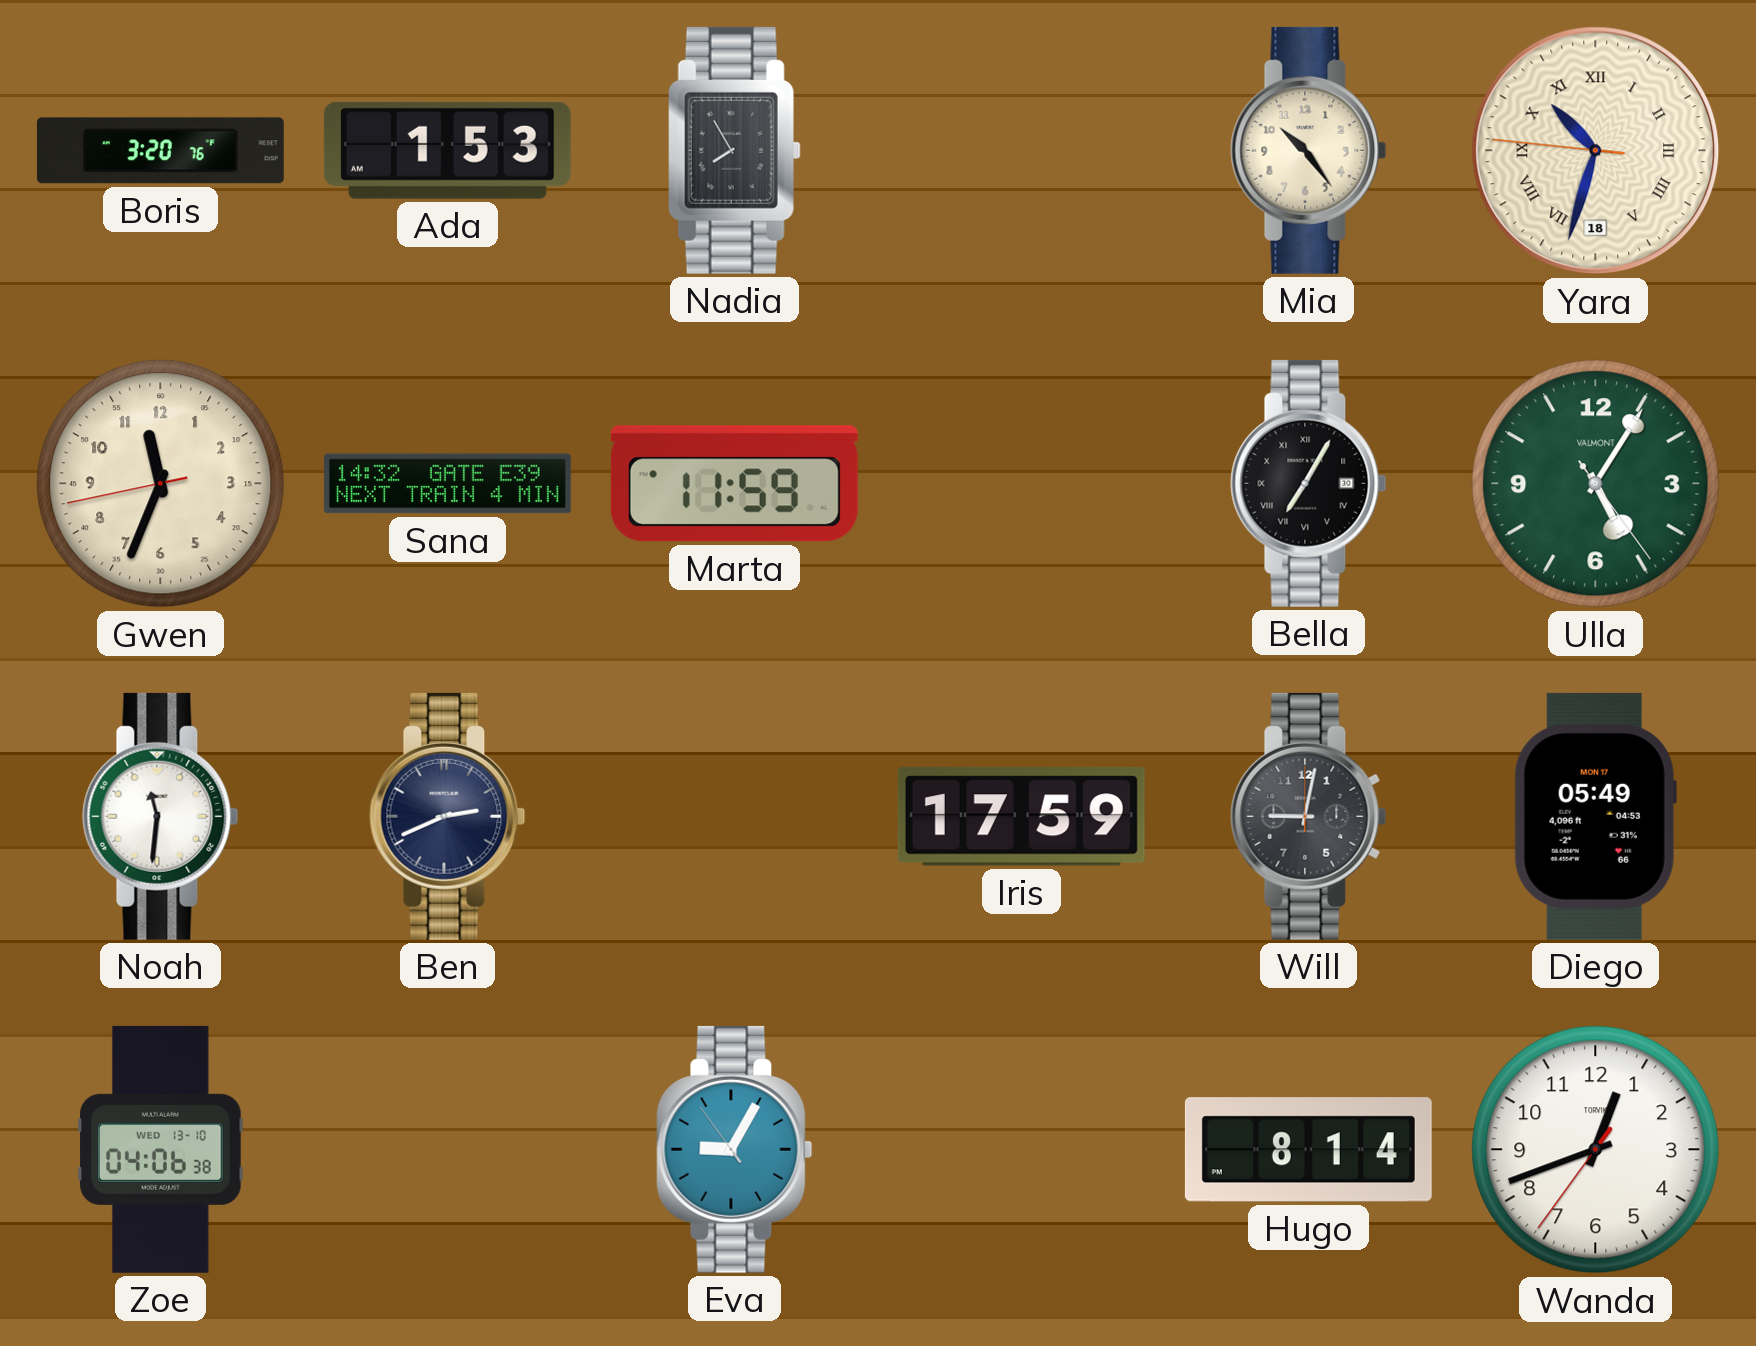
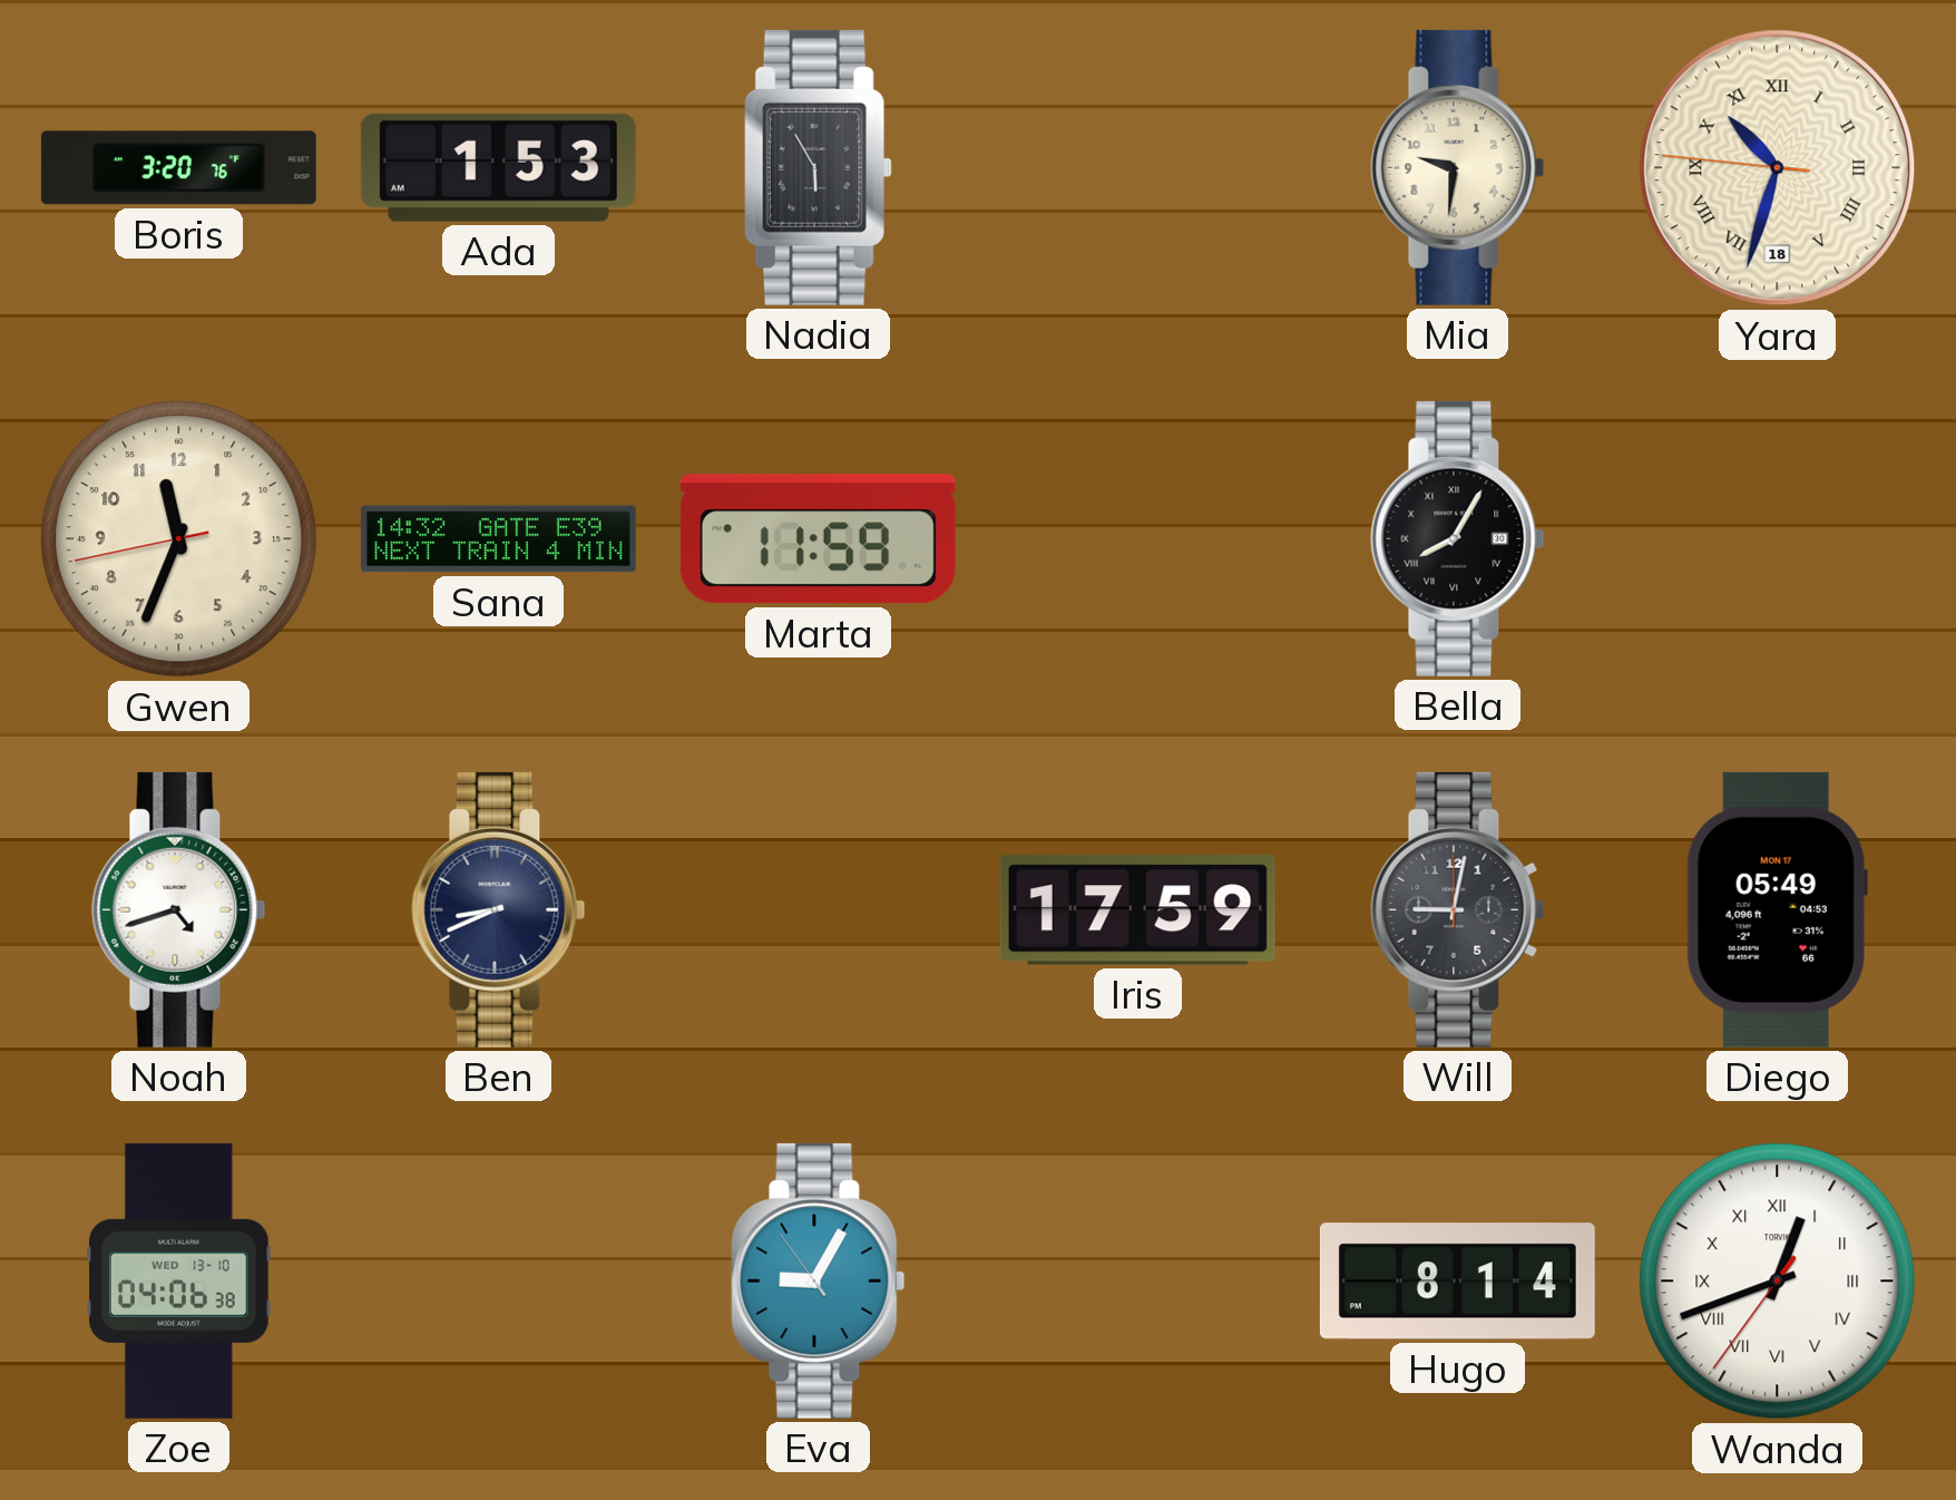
Nadia: 7:55 -> 5:55
Mia: 10:24 -> 9:31
Bella: 7:05 -> 8:05
Ulla: 5:05 -> none
Noah: 11:31 -> 4:42
Ben: 2:41 -> 8:41
Wanda numerals: Arabic -> Roman
